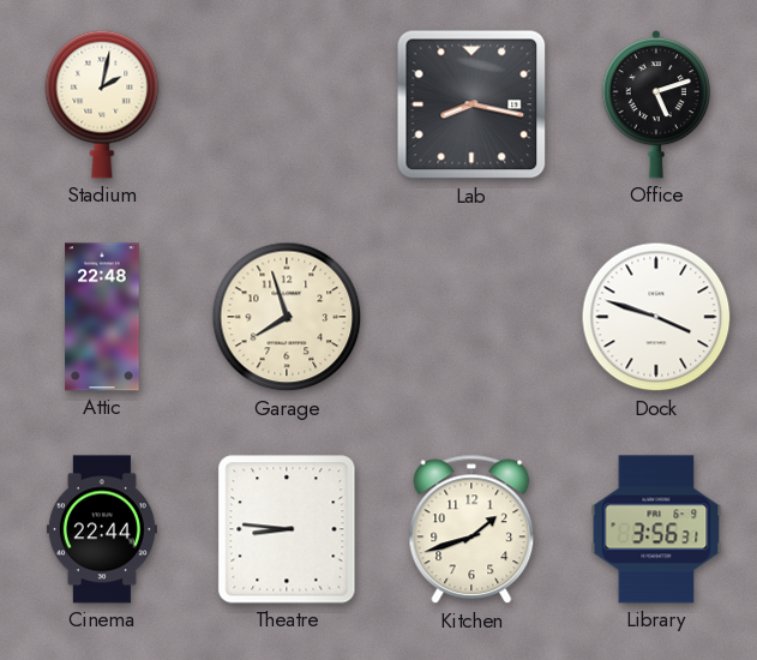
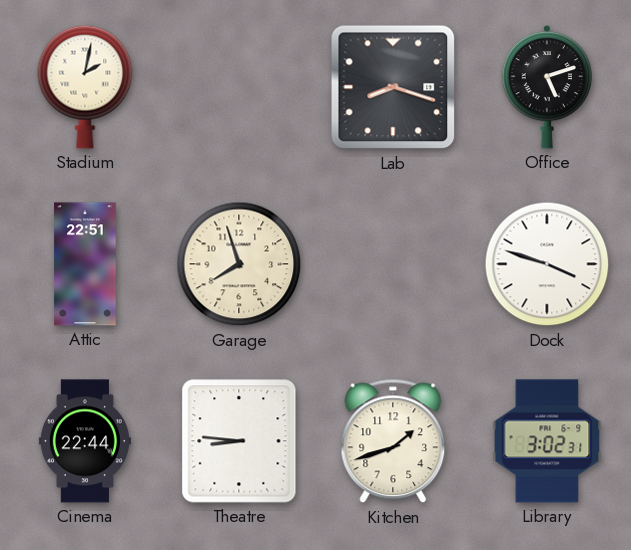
Lab: 8:17 -> 8:18
Attic: 22:48 -> 22:51
Library: 3:56 -> 3:02
